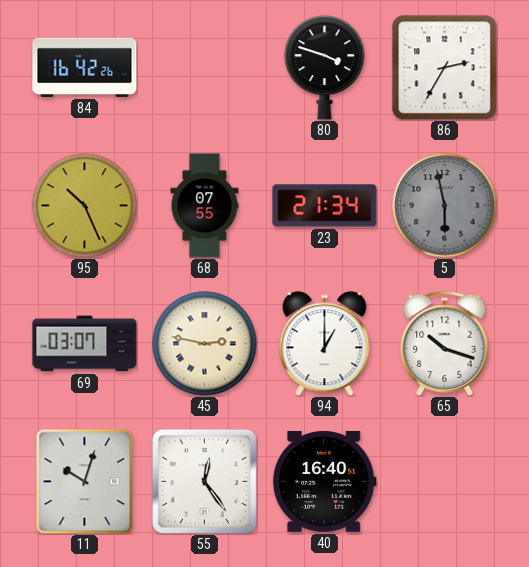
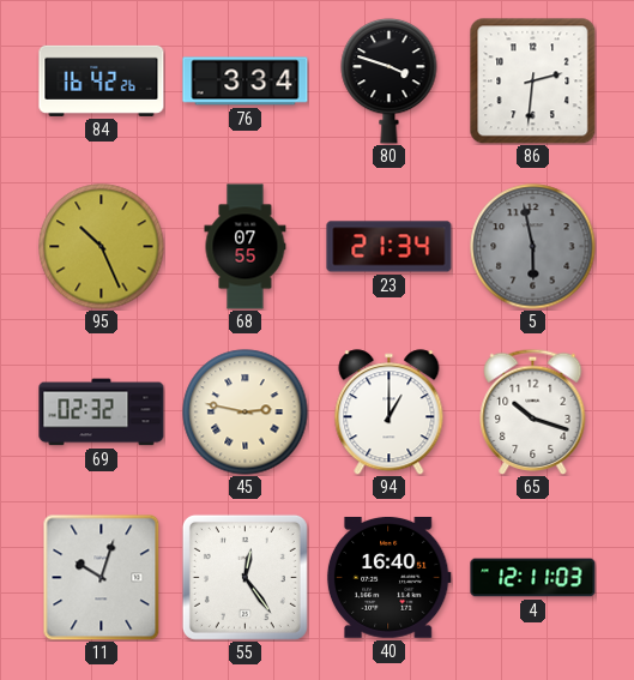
76: none -> 3:34
86: 2:35 -> 2:31
69: 03:07 -> 02:32
4: none -> 12:11
